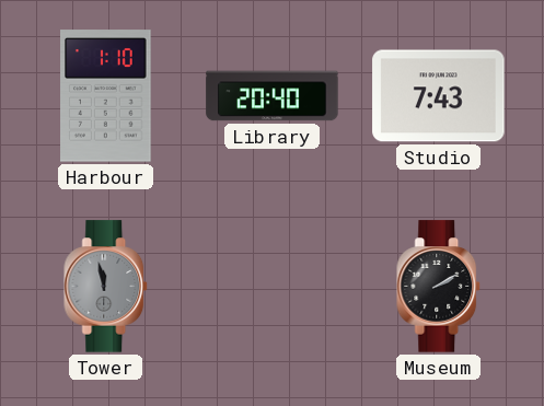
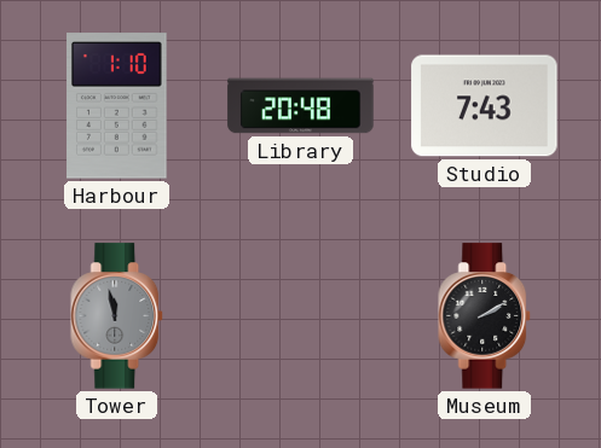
Library: 20:40 -> 20:48
